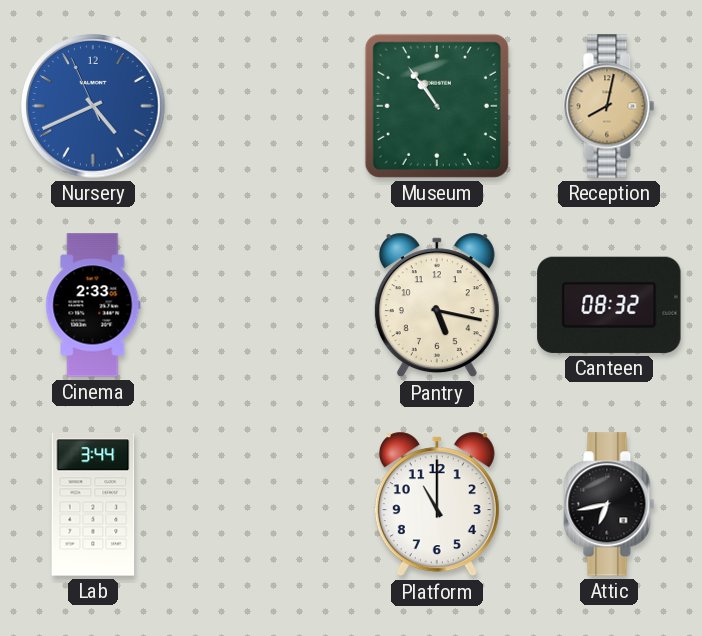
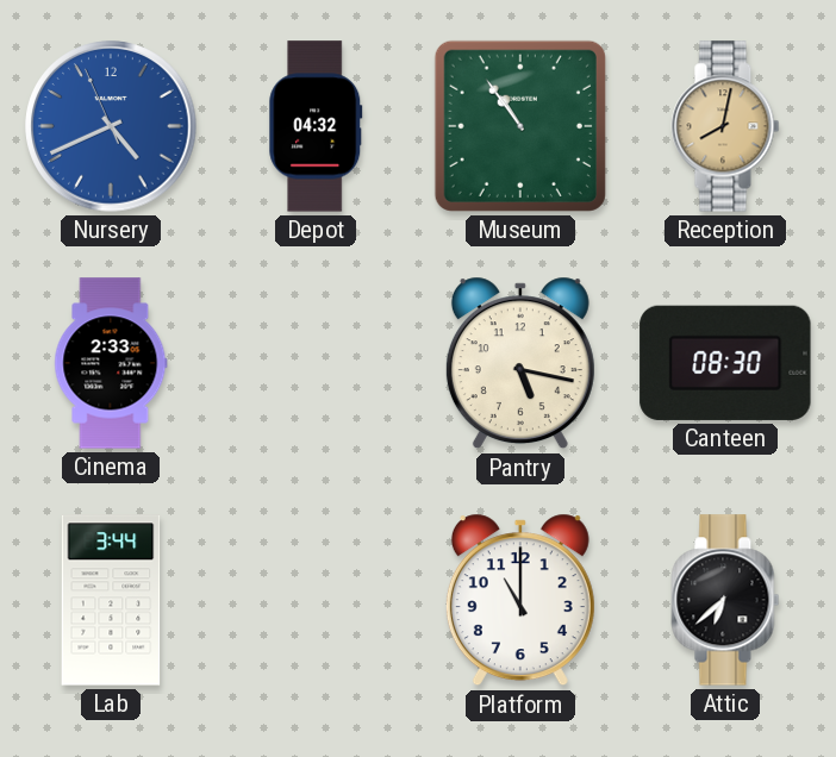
Depot: none -> 04:32
Canteen: 08:32 -> 08:30
Attic: 6:43 -> 6:38
